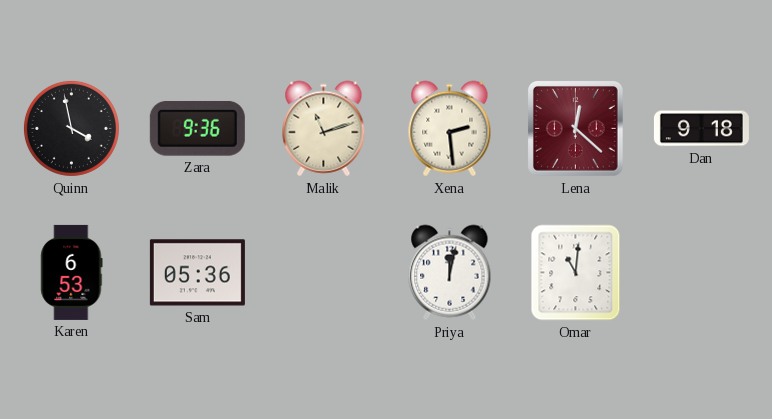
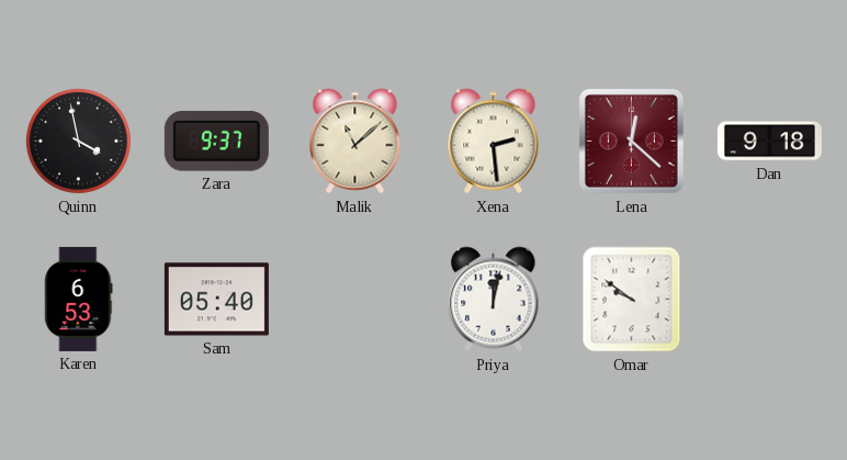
Zara: 9:36 -> 9:37
Malik: 11:12 -> 11:08
Sam: 05:36 -> 05:40
Omar: 11:01 -> 9:51
